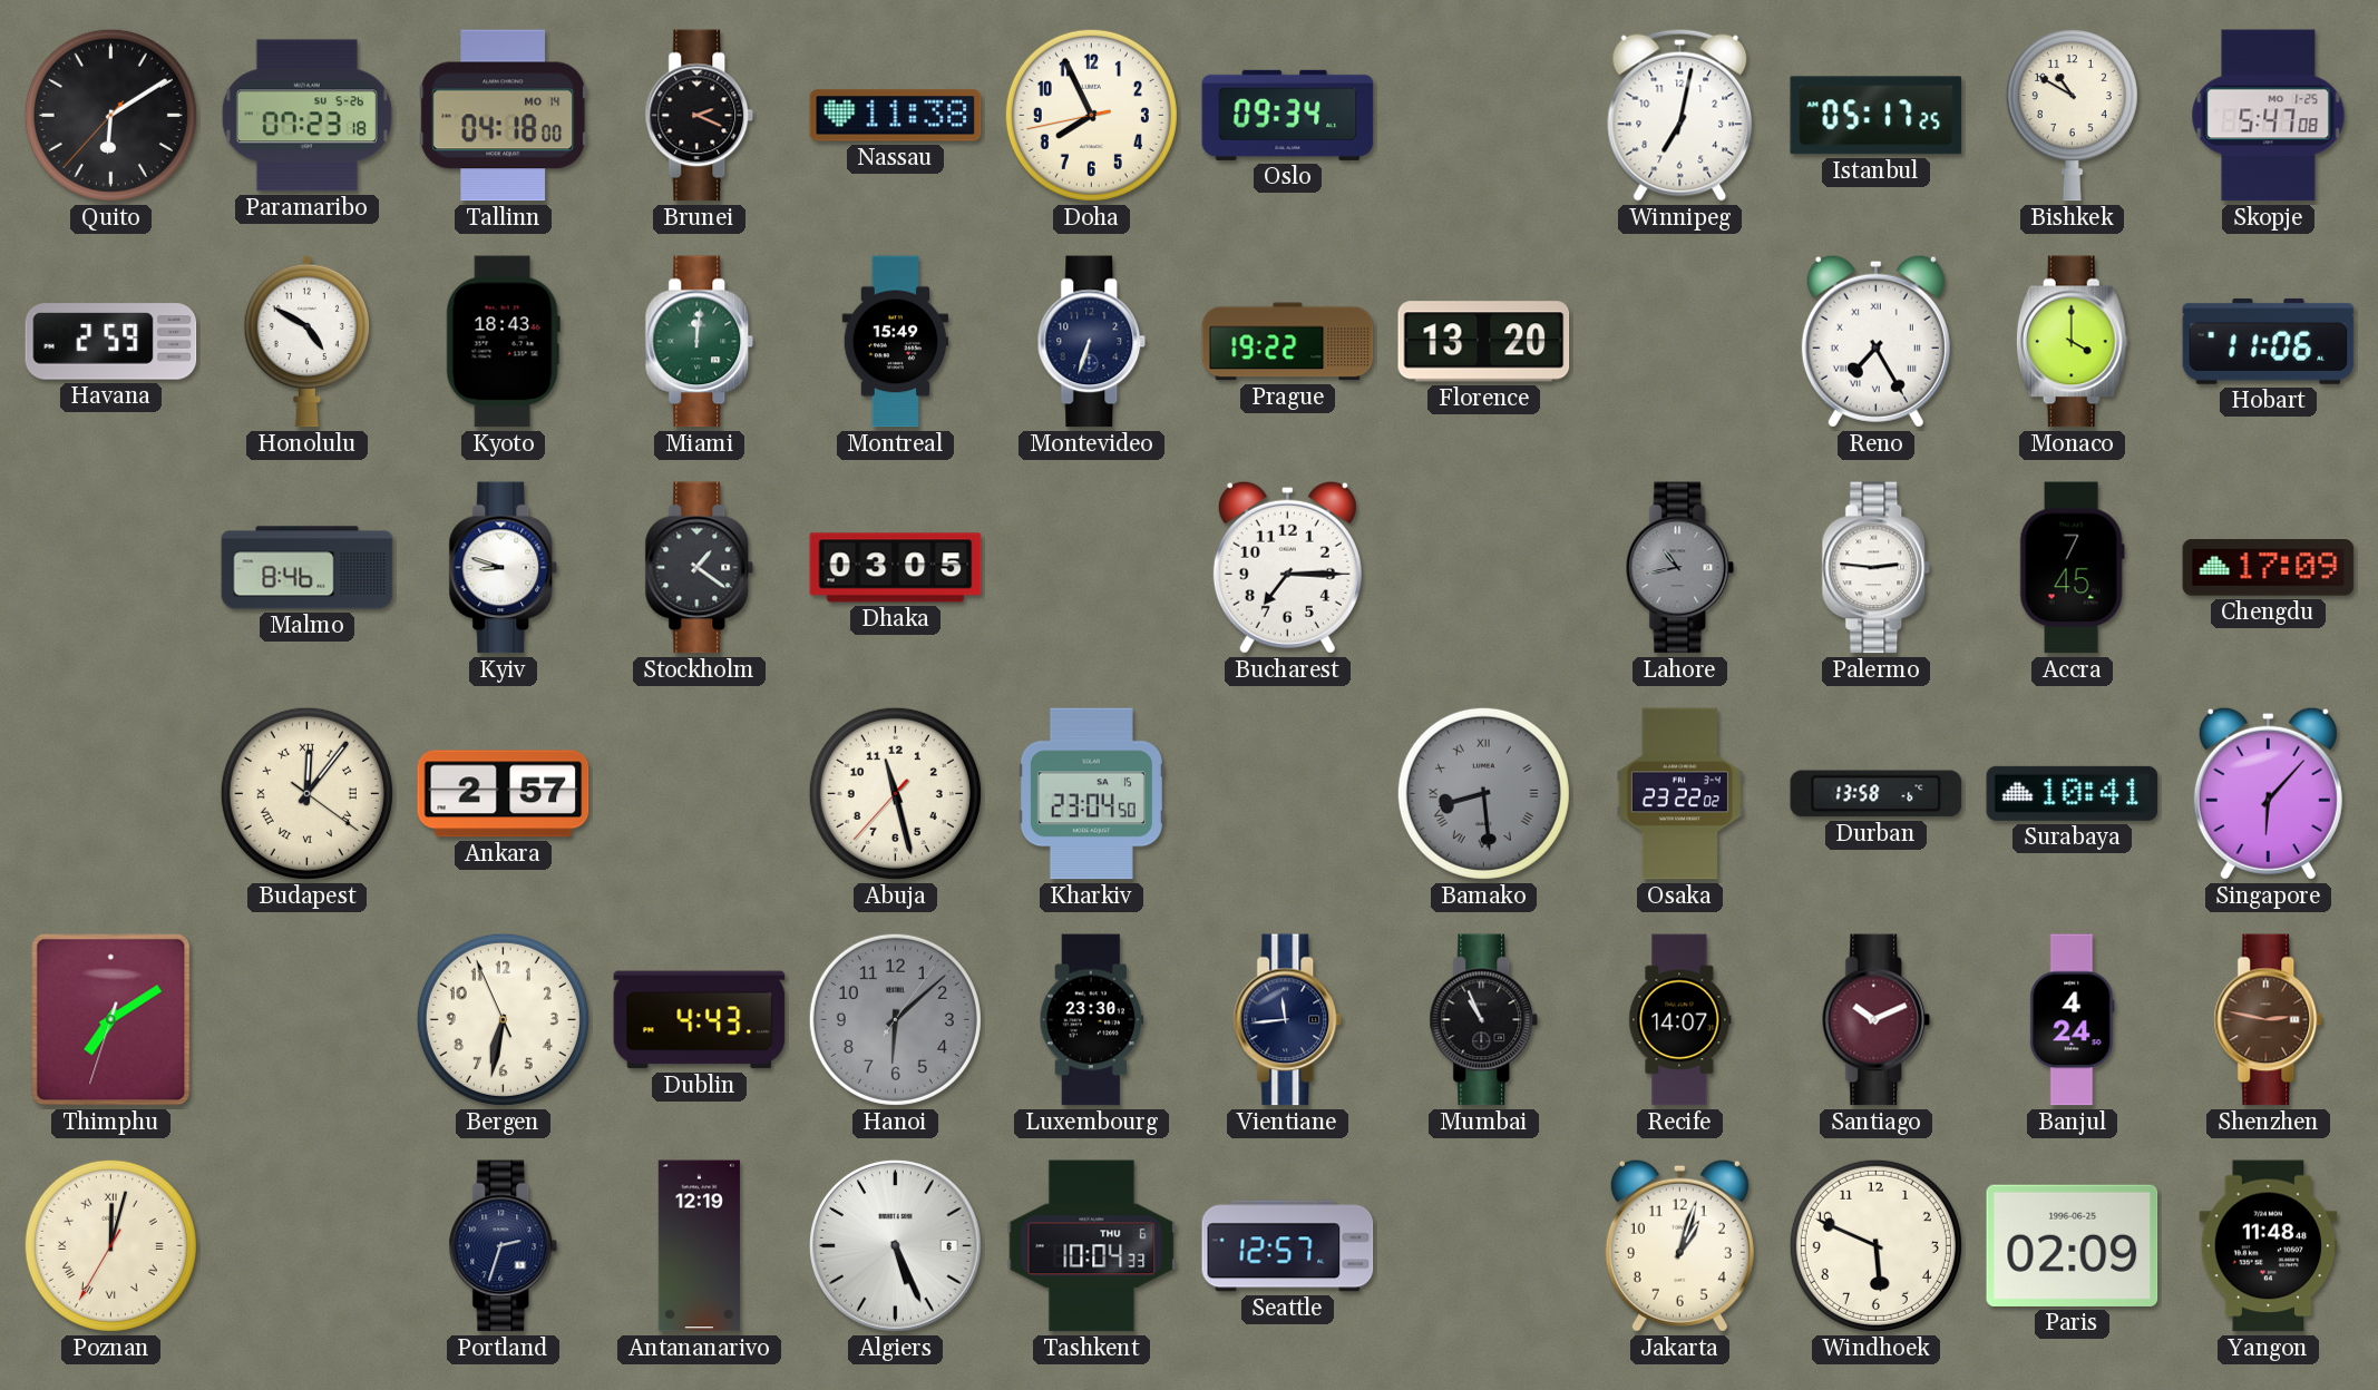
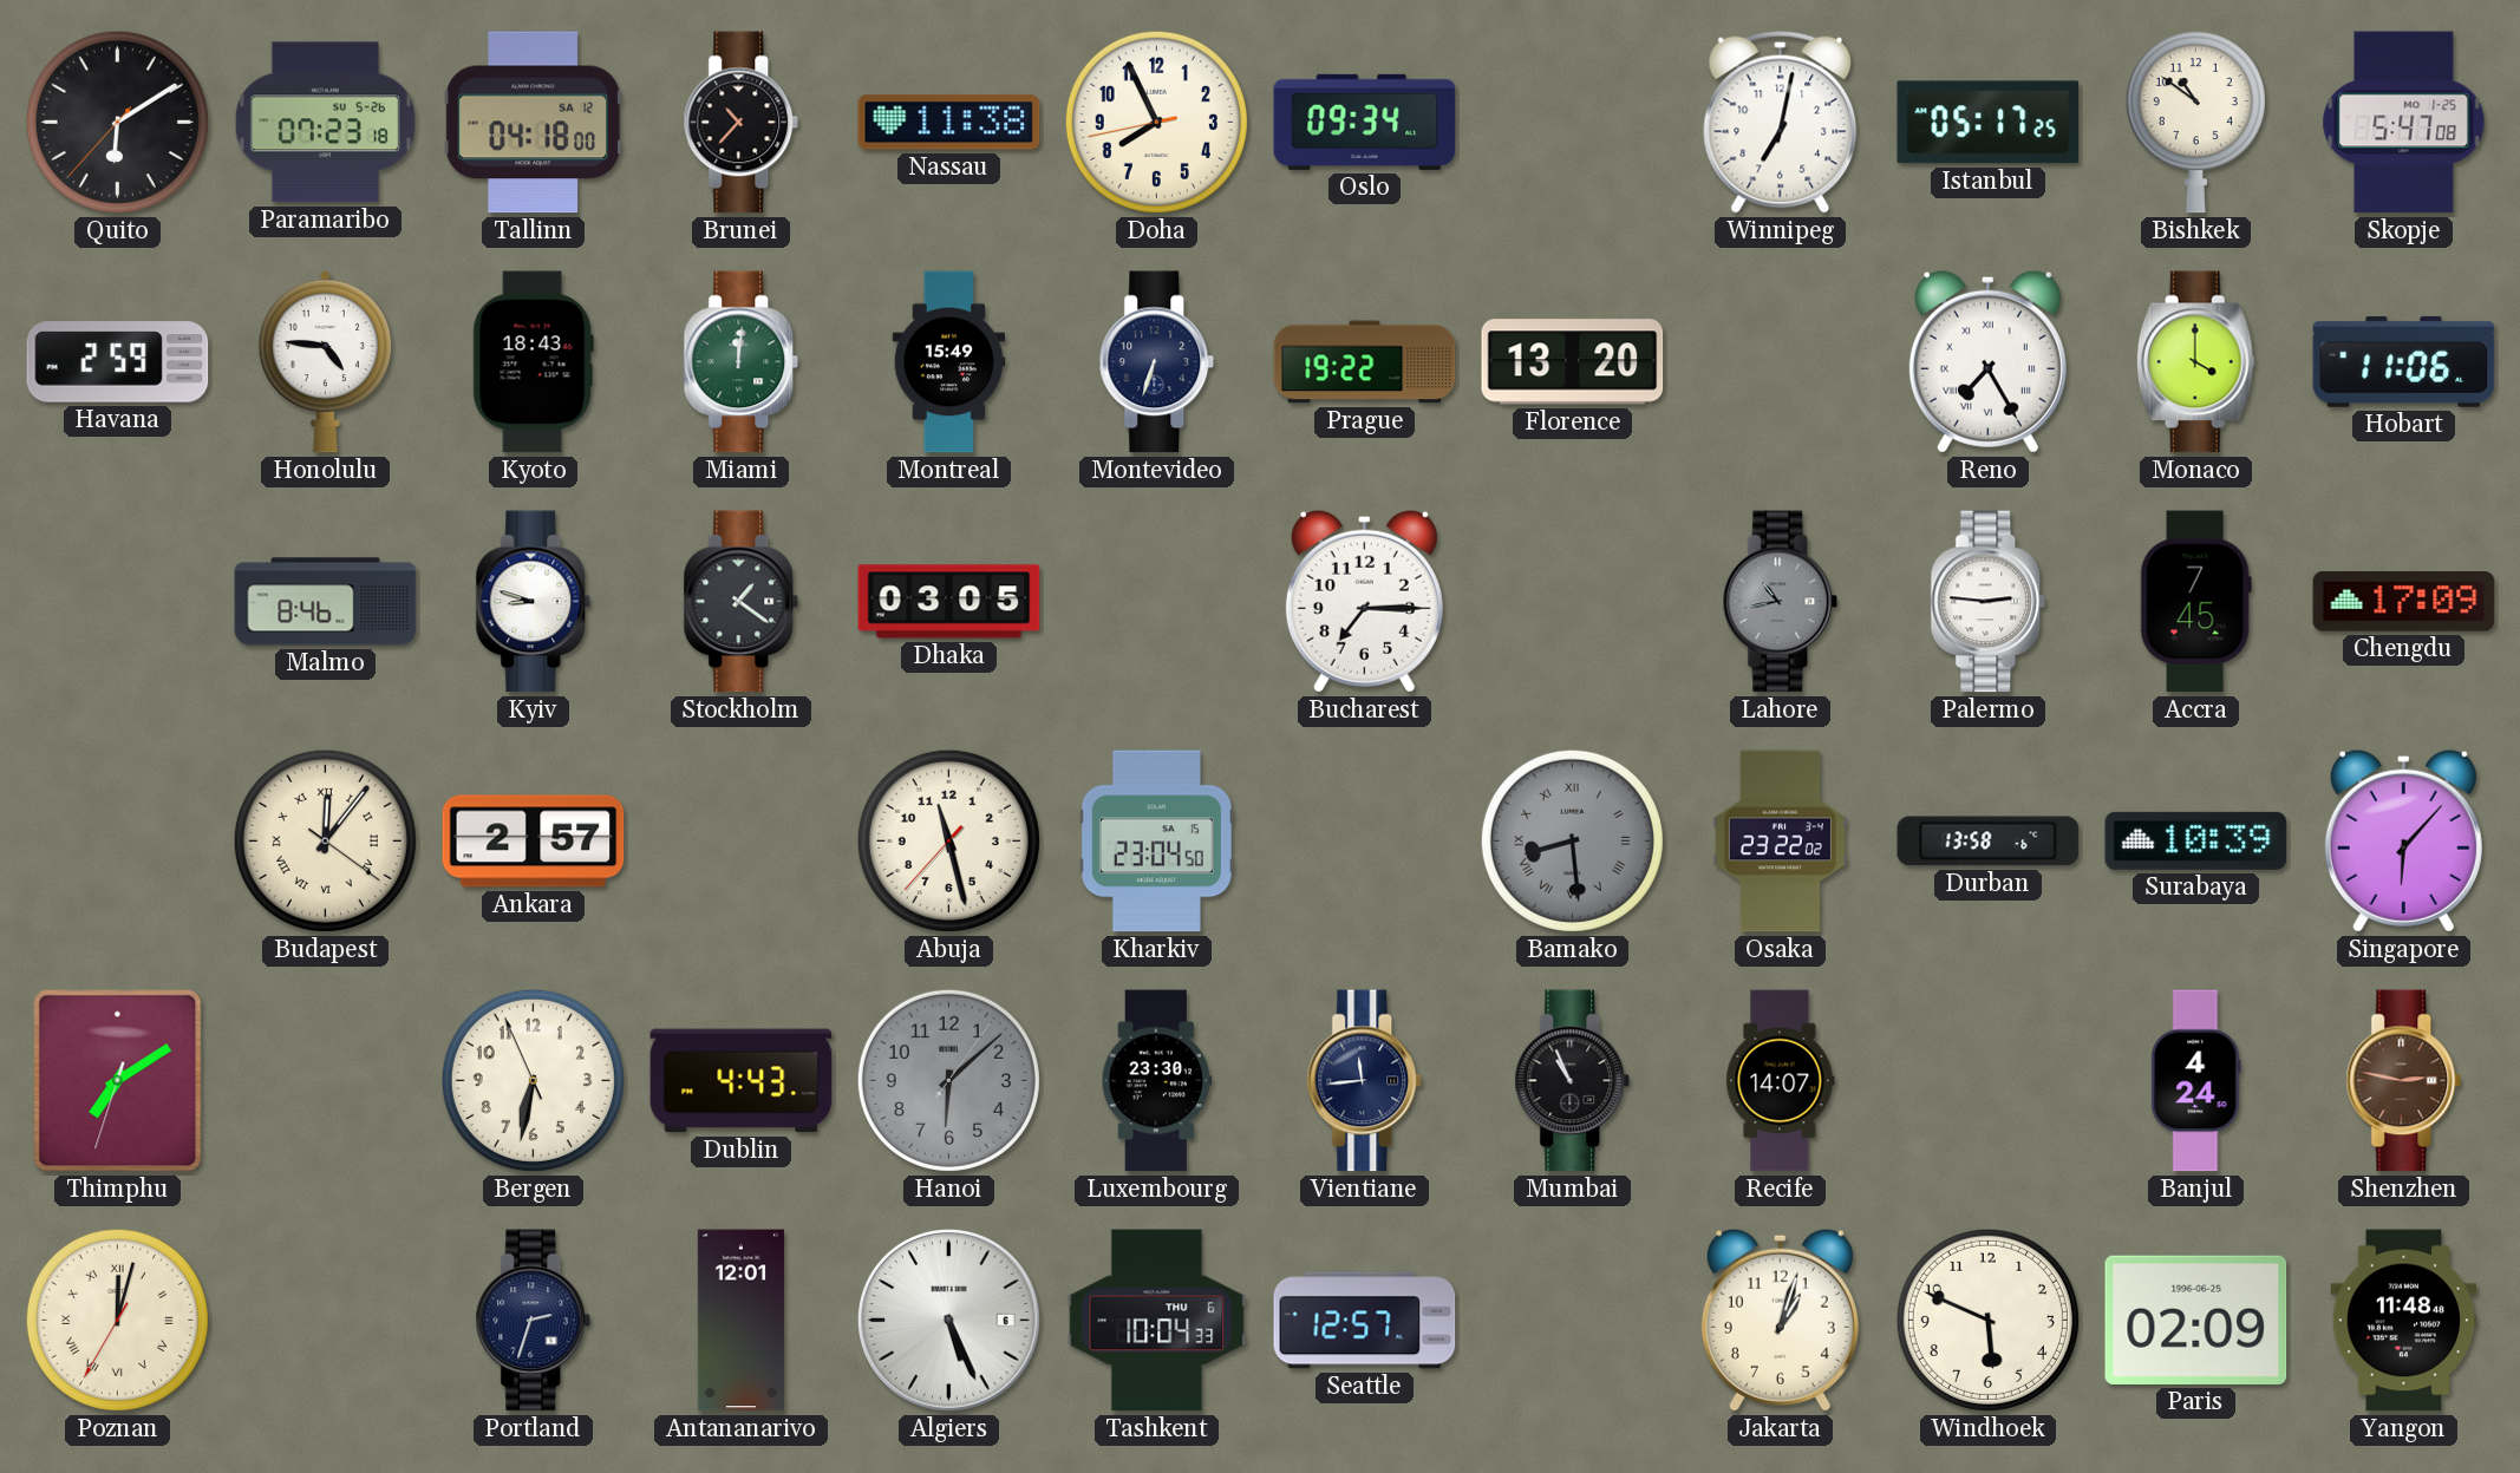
Tallinn date: MO 14 -> SA 12
Brunei: 2:19 -> 10:37
Bishkek: 10:50 -> 10:51
Honolulu: 4:50 -> 4:46
Surabaya: 10:41 -> 10:39
Santiago: 10:11 -> none
Antananarivo: 12:19 -> 12:01
